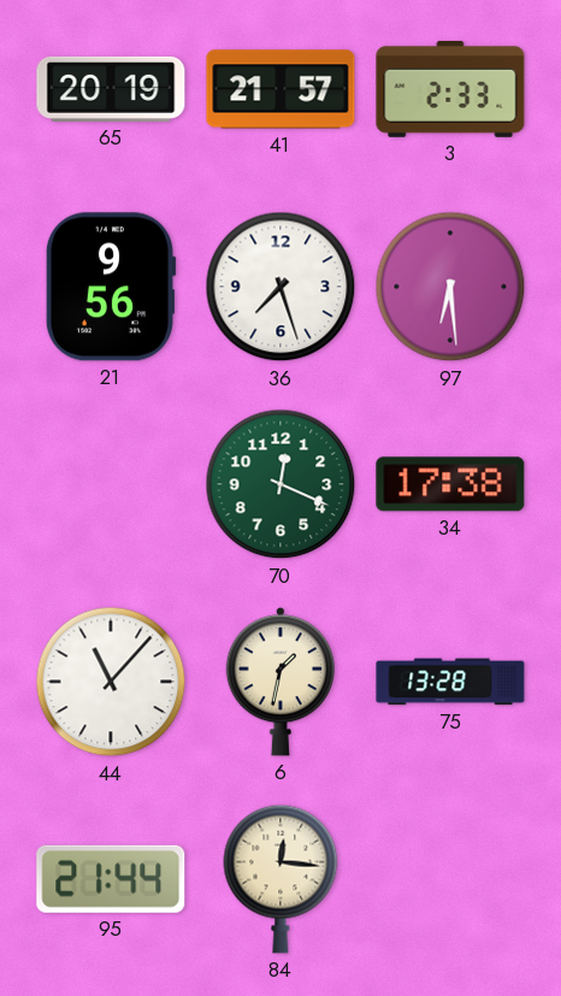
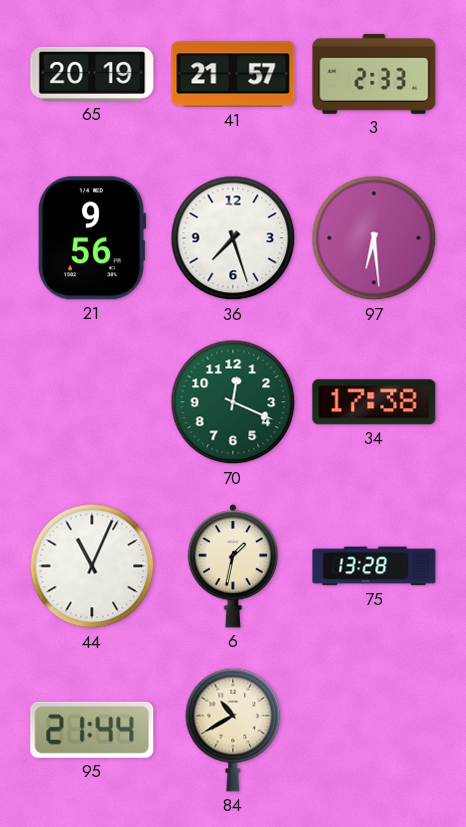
44: 11:07 -> 11:04
84: 12:16 -> 10:40
